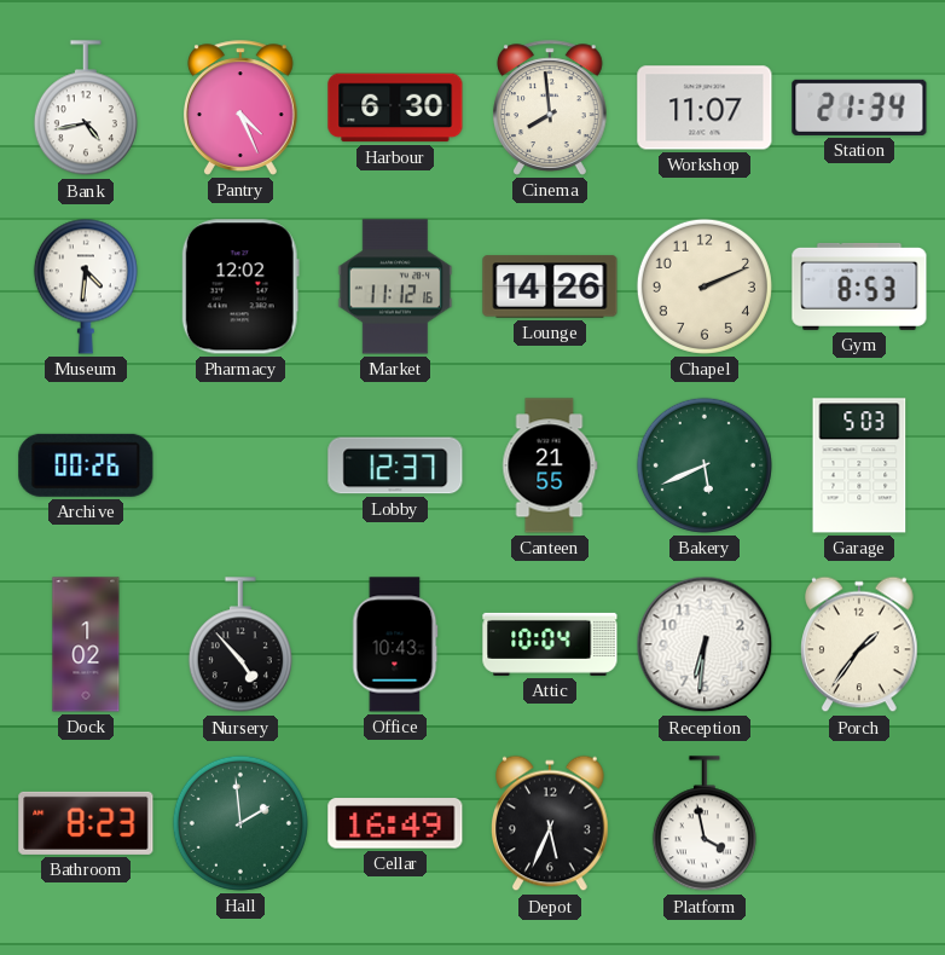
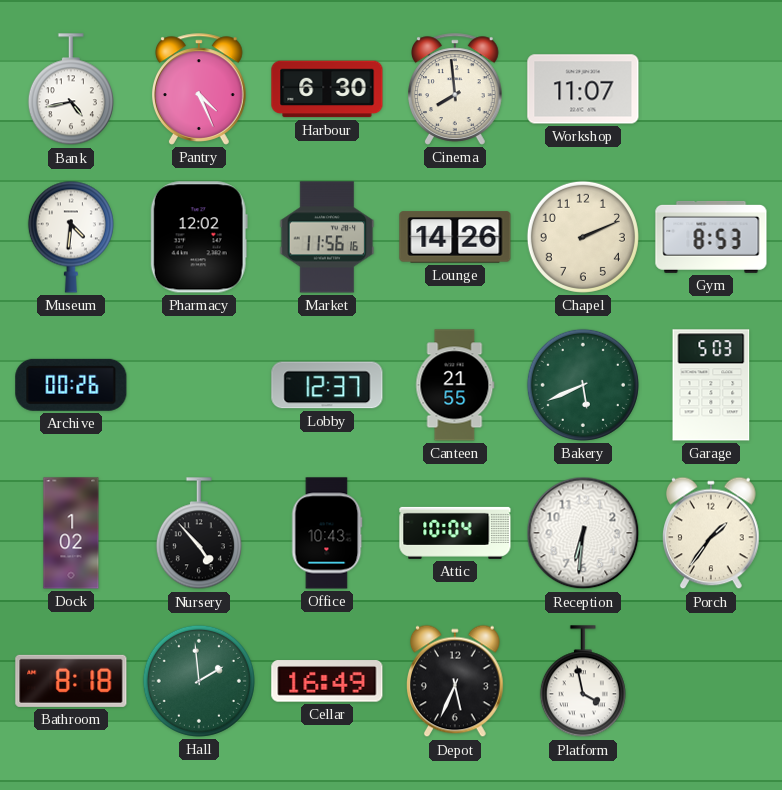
Station: 21:34 -> none
Market: 11:12 -> 11:56
Bathroom: 8:23 -> 8:18
